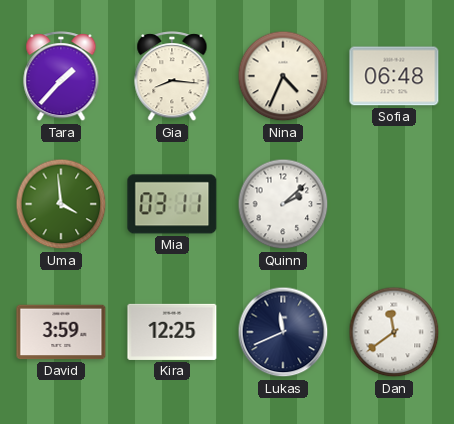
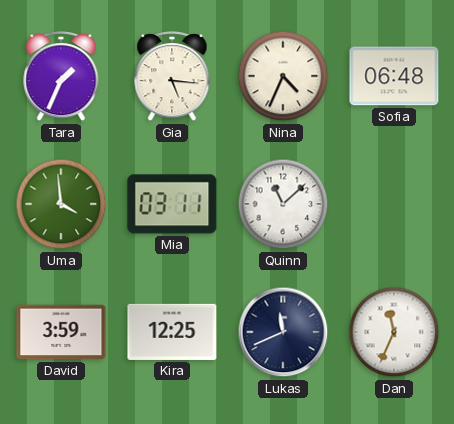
Tara: 1:37 -> 1:34
Gia: 8:16 -> 5:16
Quinn: 2:08 -> 11:08
Dan: 11:39 -> 11:34
